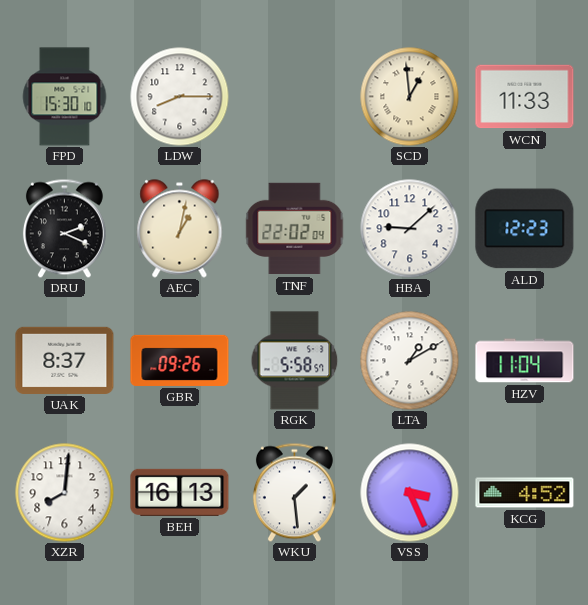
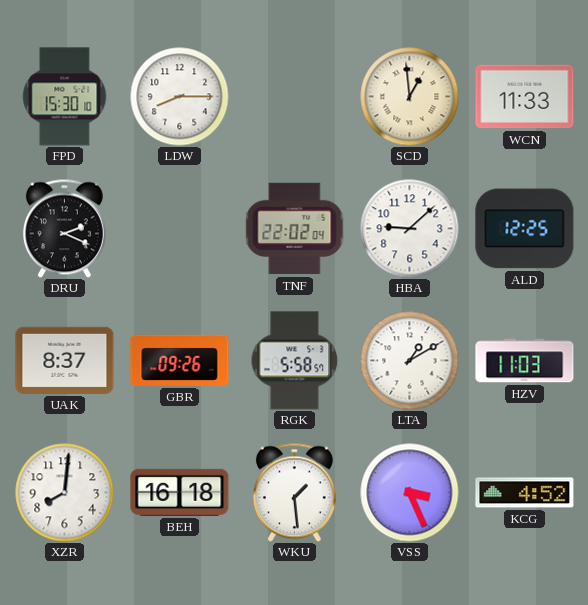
AEC: 1:02 -> none
ALD: 12:23 -> 12:25
HZV: 11:04 -> 11:03
BEH: 16:13 -> 16:18
